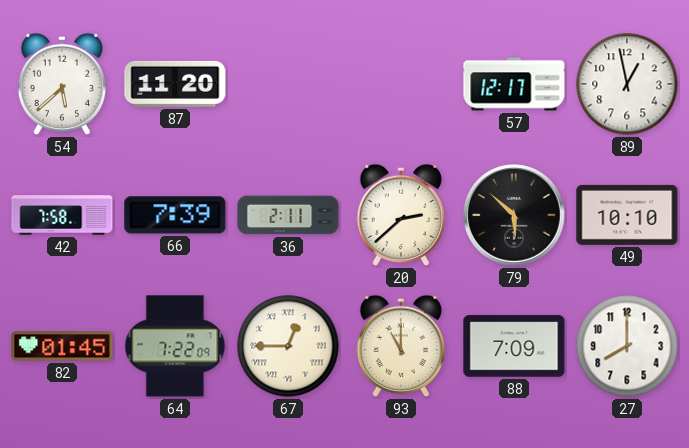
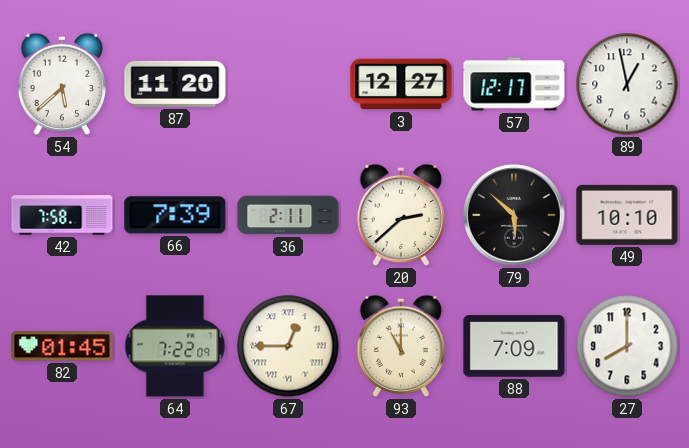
3: none -> 12:27
